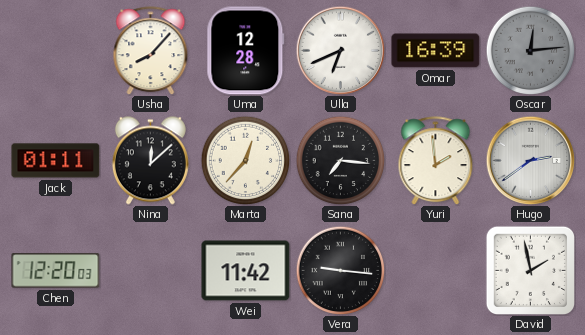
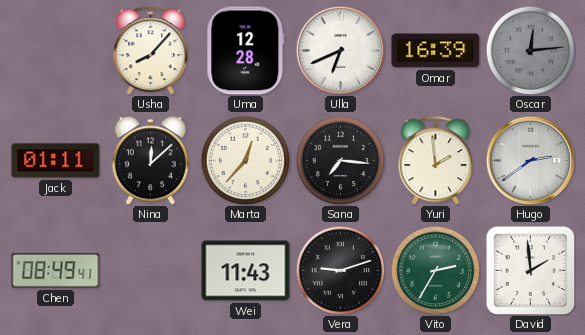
Chen: 12:20 -> 08:49
Wei: 11:42 -> 11:43
Vera: 9:16 -> 9:12
Vito: none -> 2:35
David: 1:58 -> 1:59
